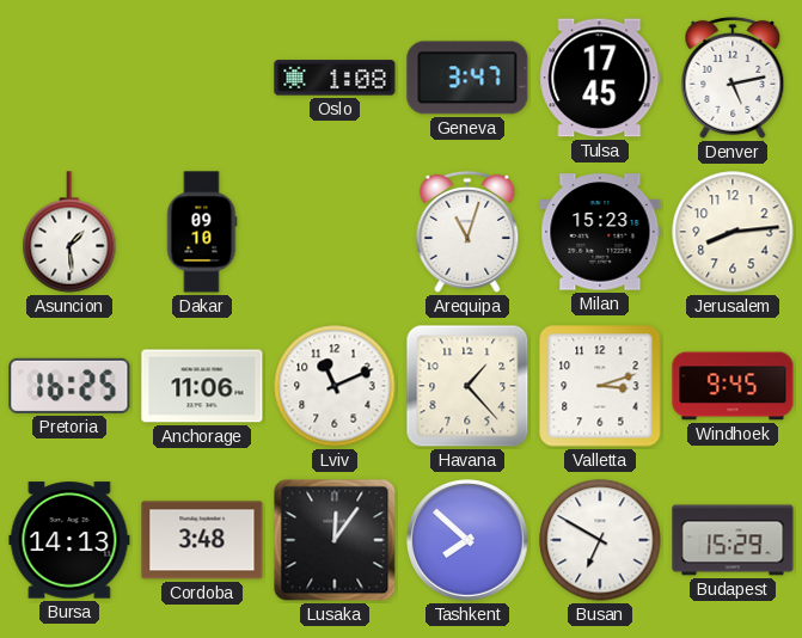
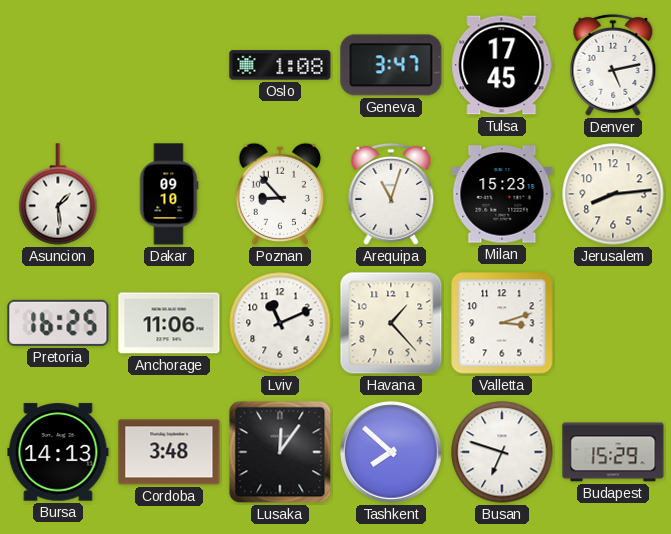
Poznan: none -> 8:53
Windhoek: 9:45 -> none
Busan: 6:50 -> 6:48
